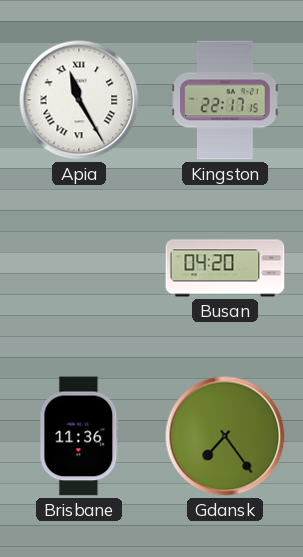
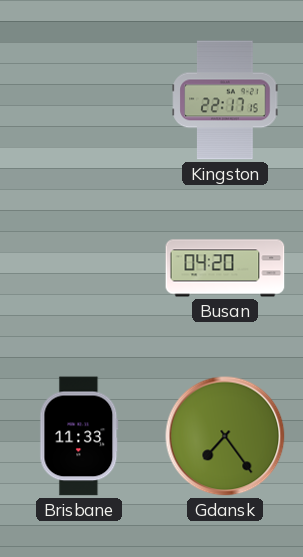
Apia: 11:25 -> none
Brisbane: 11:36 -> 11:33
